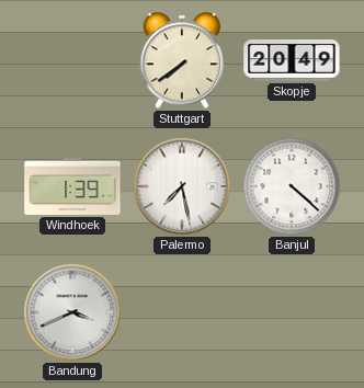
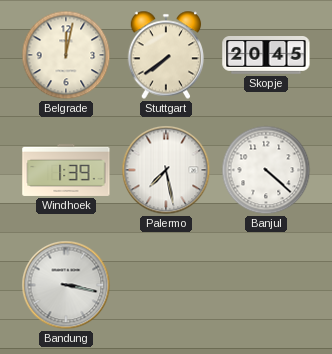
Belgrade: none -> 12:02
Skopje: 20:49 -> 20:45
Bandung: 3:41 -> 3:17
